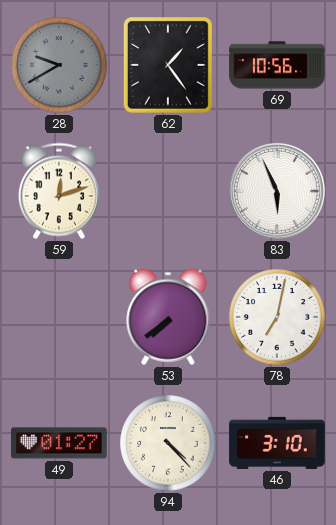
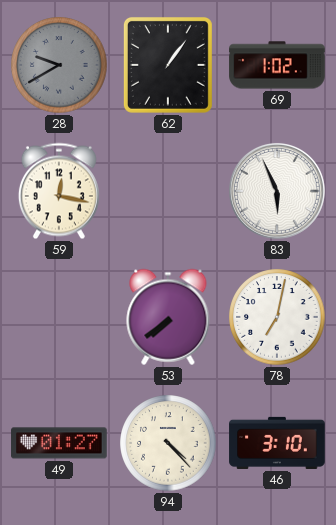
62: 1:24 -> 1:06
69: 10:56 -> 1:02
59: 12:12 -> 12:17
